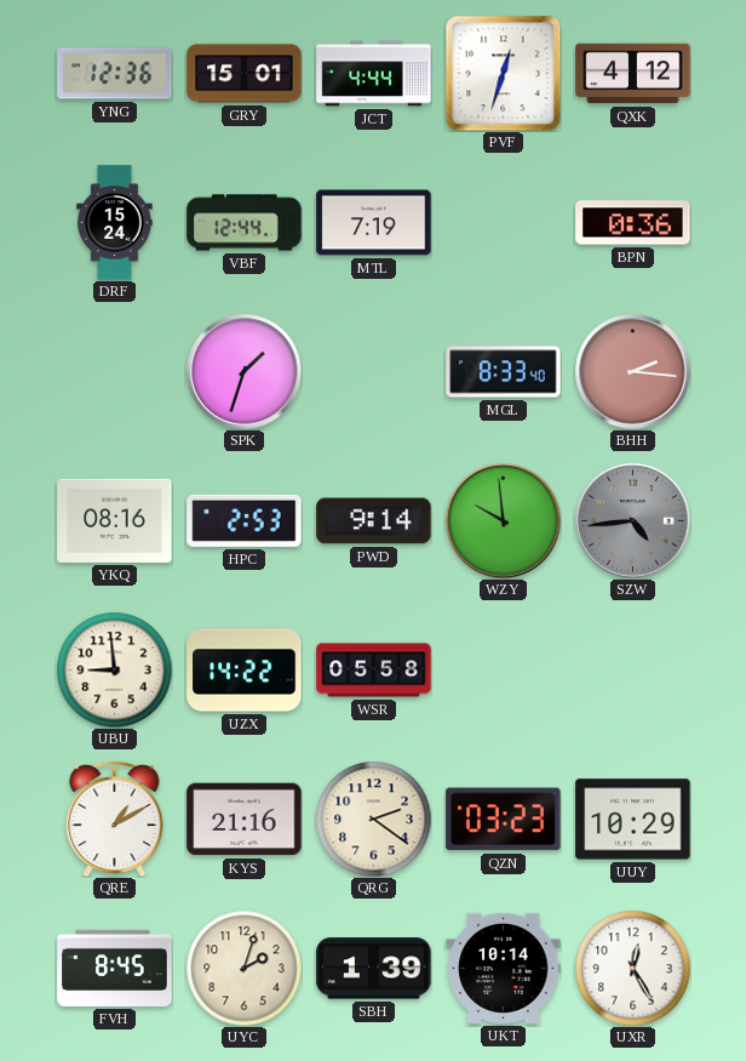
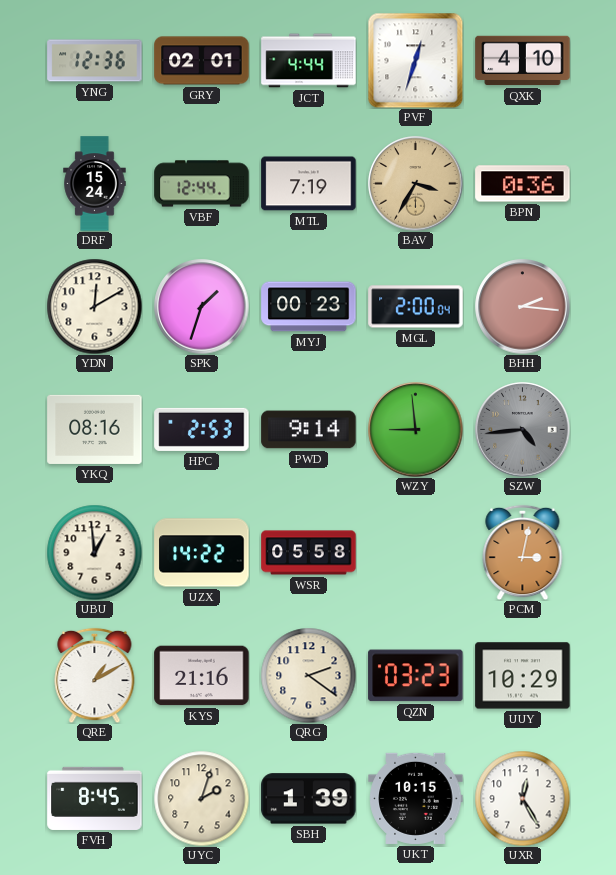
GRY: 15:01 -> 02:01
QXK: 4:12 -> 4:10
BAV: none -> 3:35
YDN: none -> 12:10
MYJ: none -> 00:23
MGL: 8:33 -> 2:00
WZY: 9:59 -> 8:59
UBU: 8:59 -> 12:59
PCM: none -> 3:02
UKT: 10:14 -> 10:15
